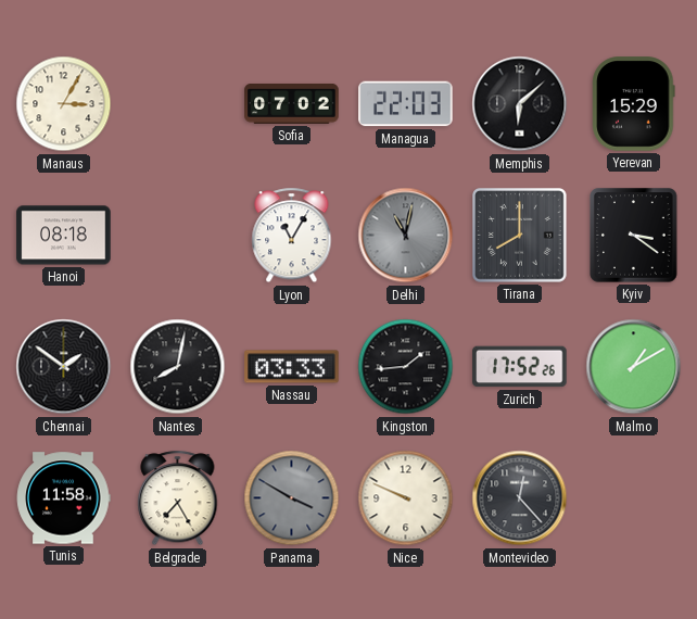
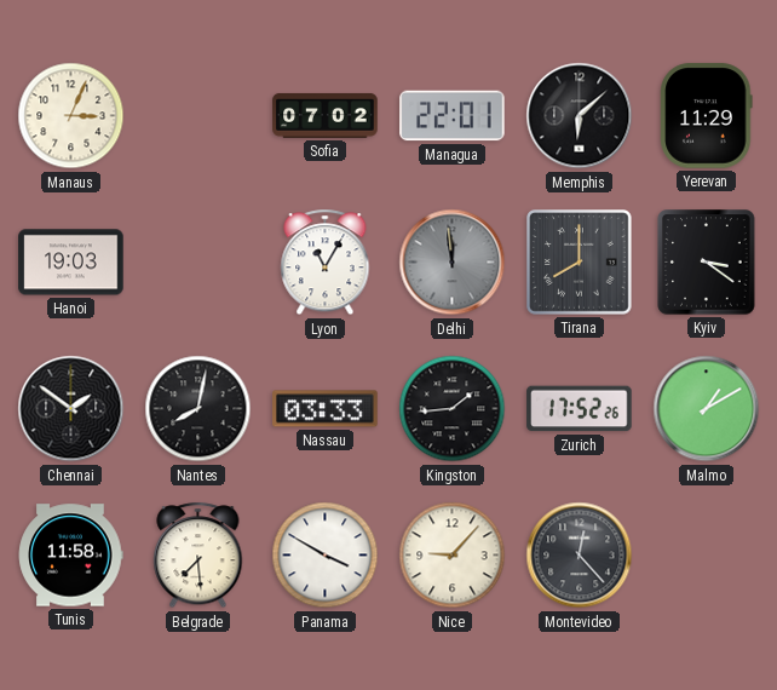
Manaus: 3:05 -> 3:04
Managua: 22:03 -> 22:01
Yerevan: 15:29 -> 11:29
Hanoi: 08:18 -> 19:03
Delhi: 11:02 -> 11:59
Belgrade: 7:25 -> 7:29
Panama dial: grey -> white
Nice: 9:49 -> 9:07
